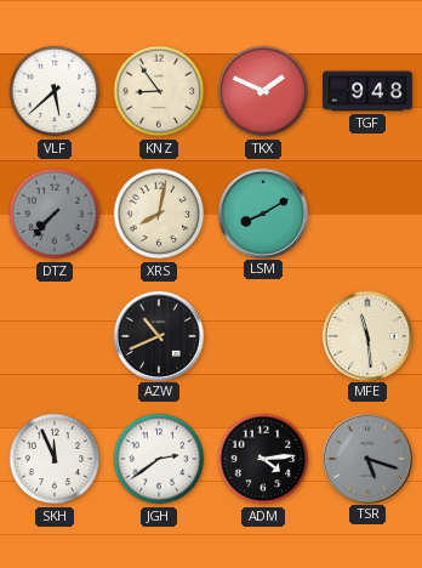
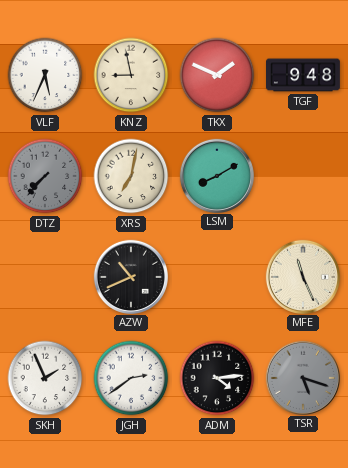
VLF: 5:38 -> 5:34
KNZ: 8:54 -> 8:58
XRS: 8:02 -> 7:02
MFE: 11:29 -> 11:26
SKH: 11:56 -> 1:56
